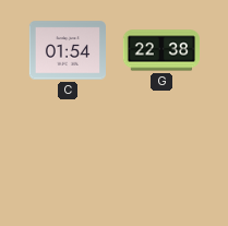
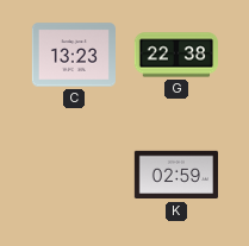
C: 01:54 -> 13:23
K: none -> 02:59
